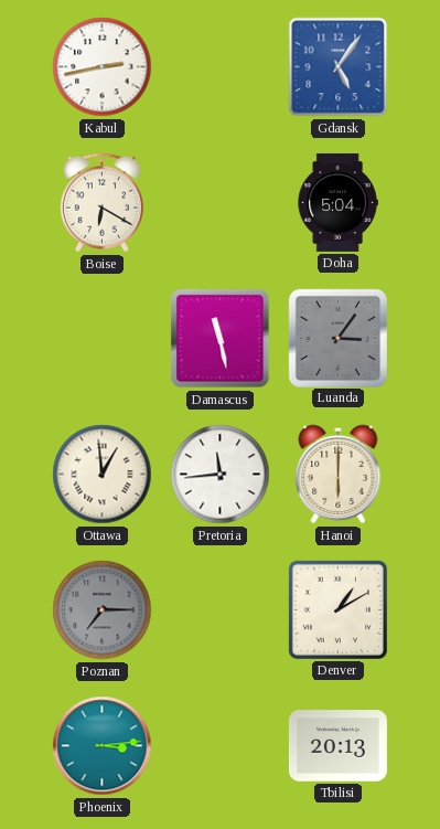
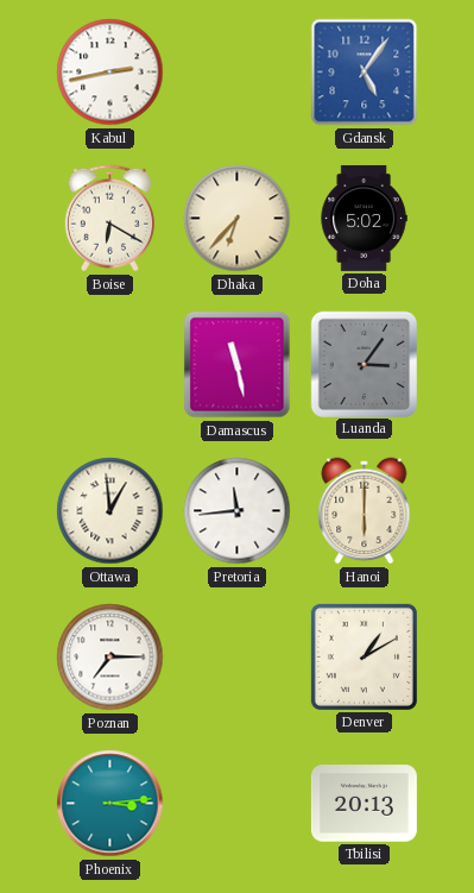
Dhaka: none -> 6:37
Doha: 5:04 -> 5:02
Poznan dial: grey -> white
